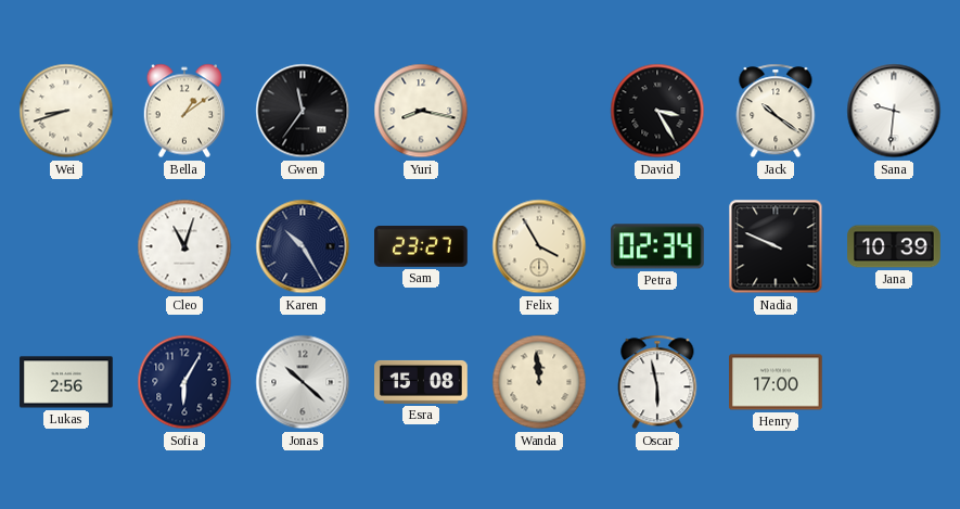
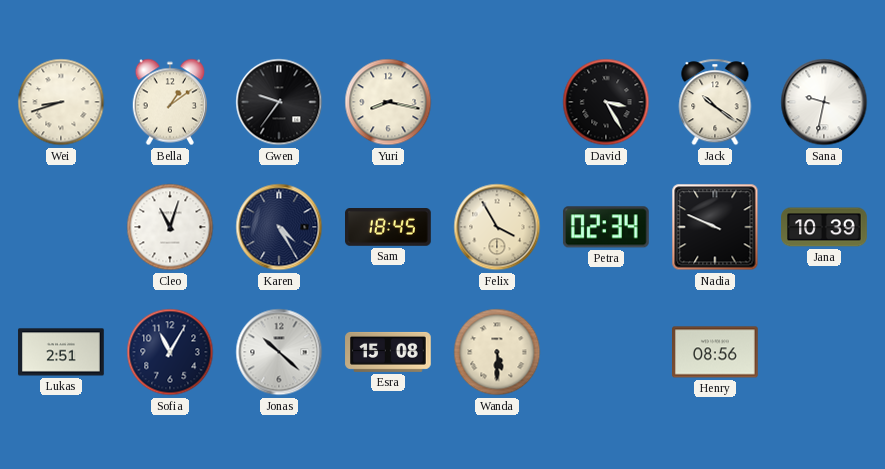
Gwen: 11:36 -> 9:36
Sana: 9:31 -> 9:32
Karen: 10:25 -> 4:25
Sam: 23:27 -> 18:45
Lukas: 2:56 -> 2:51
Sofia: 6:05 -> 11:05
Wanda: 11:59 -> 5:30
Oscar: 5:58 -> none
Henry: 17:00 -> 08:56
